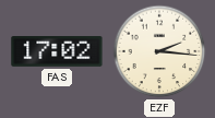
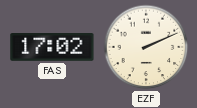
EZF: 2:16 -> 2:11
